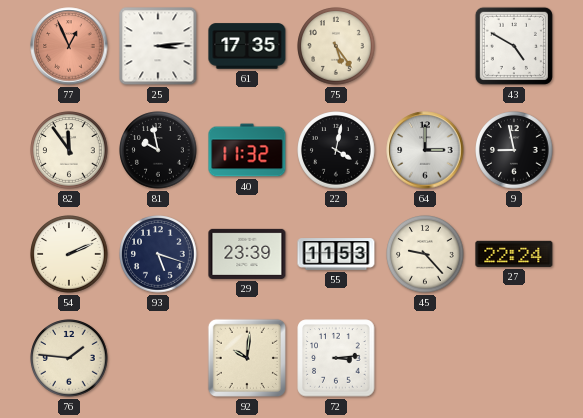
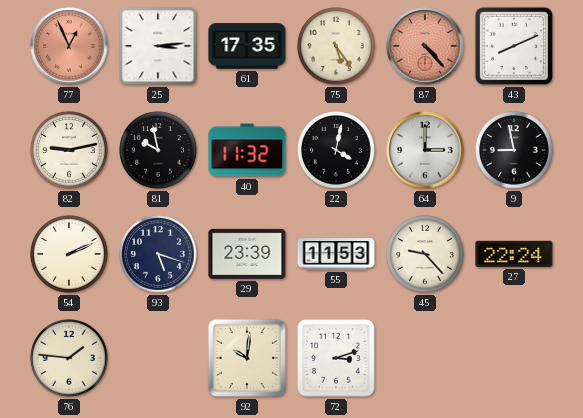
87: none -> 4:23
43: 4:50 -> 8:11
82: 11:54 -> 9:13
72: 3:14 -> 3:12
